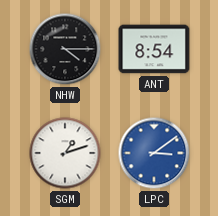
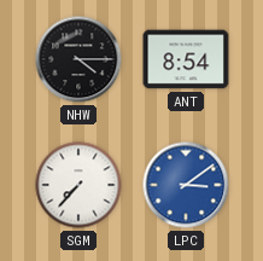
SGM: 1:12 -> 7:37
